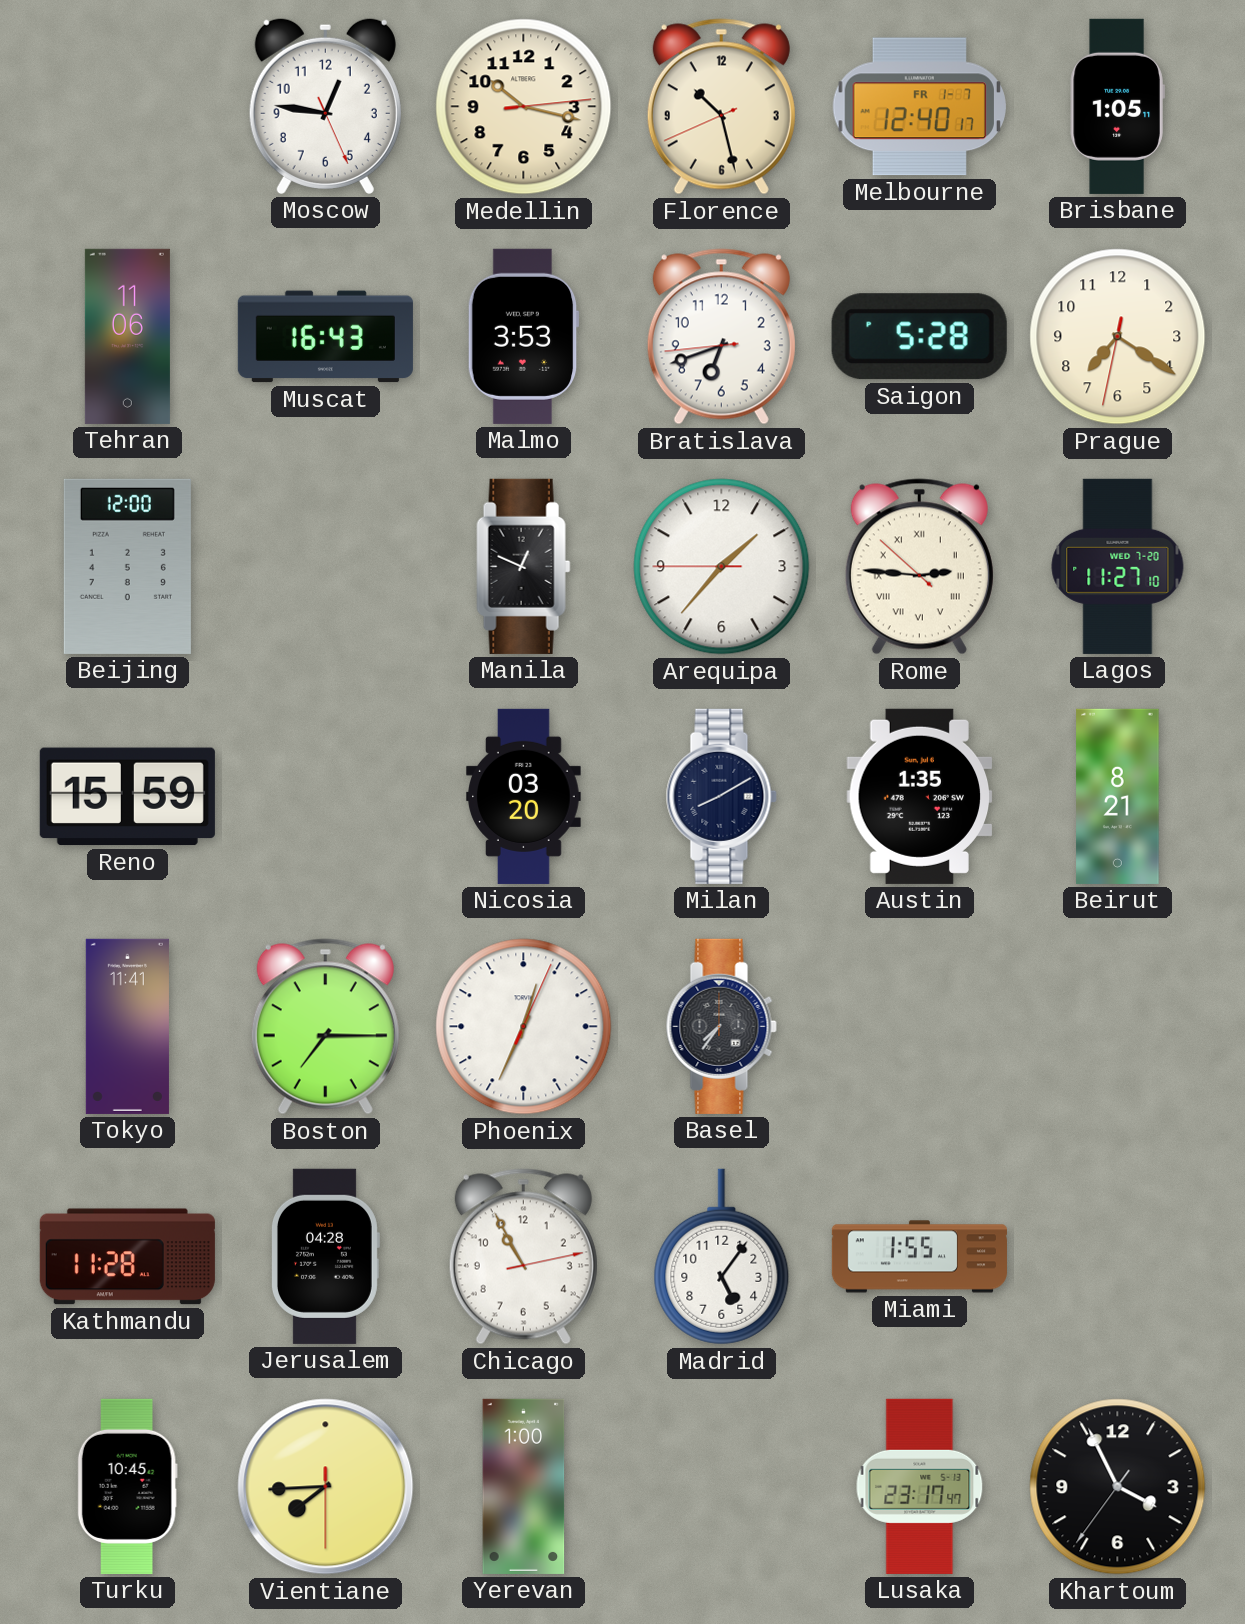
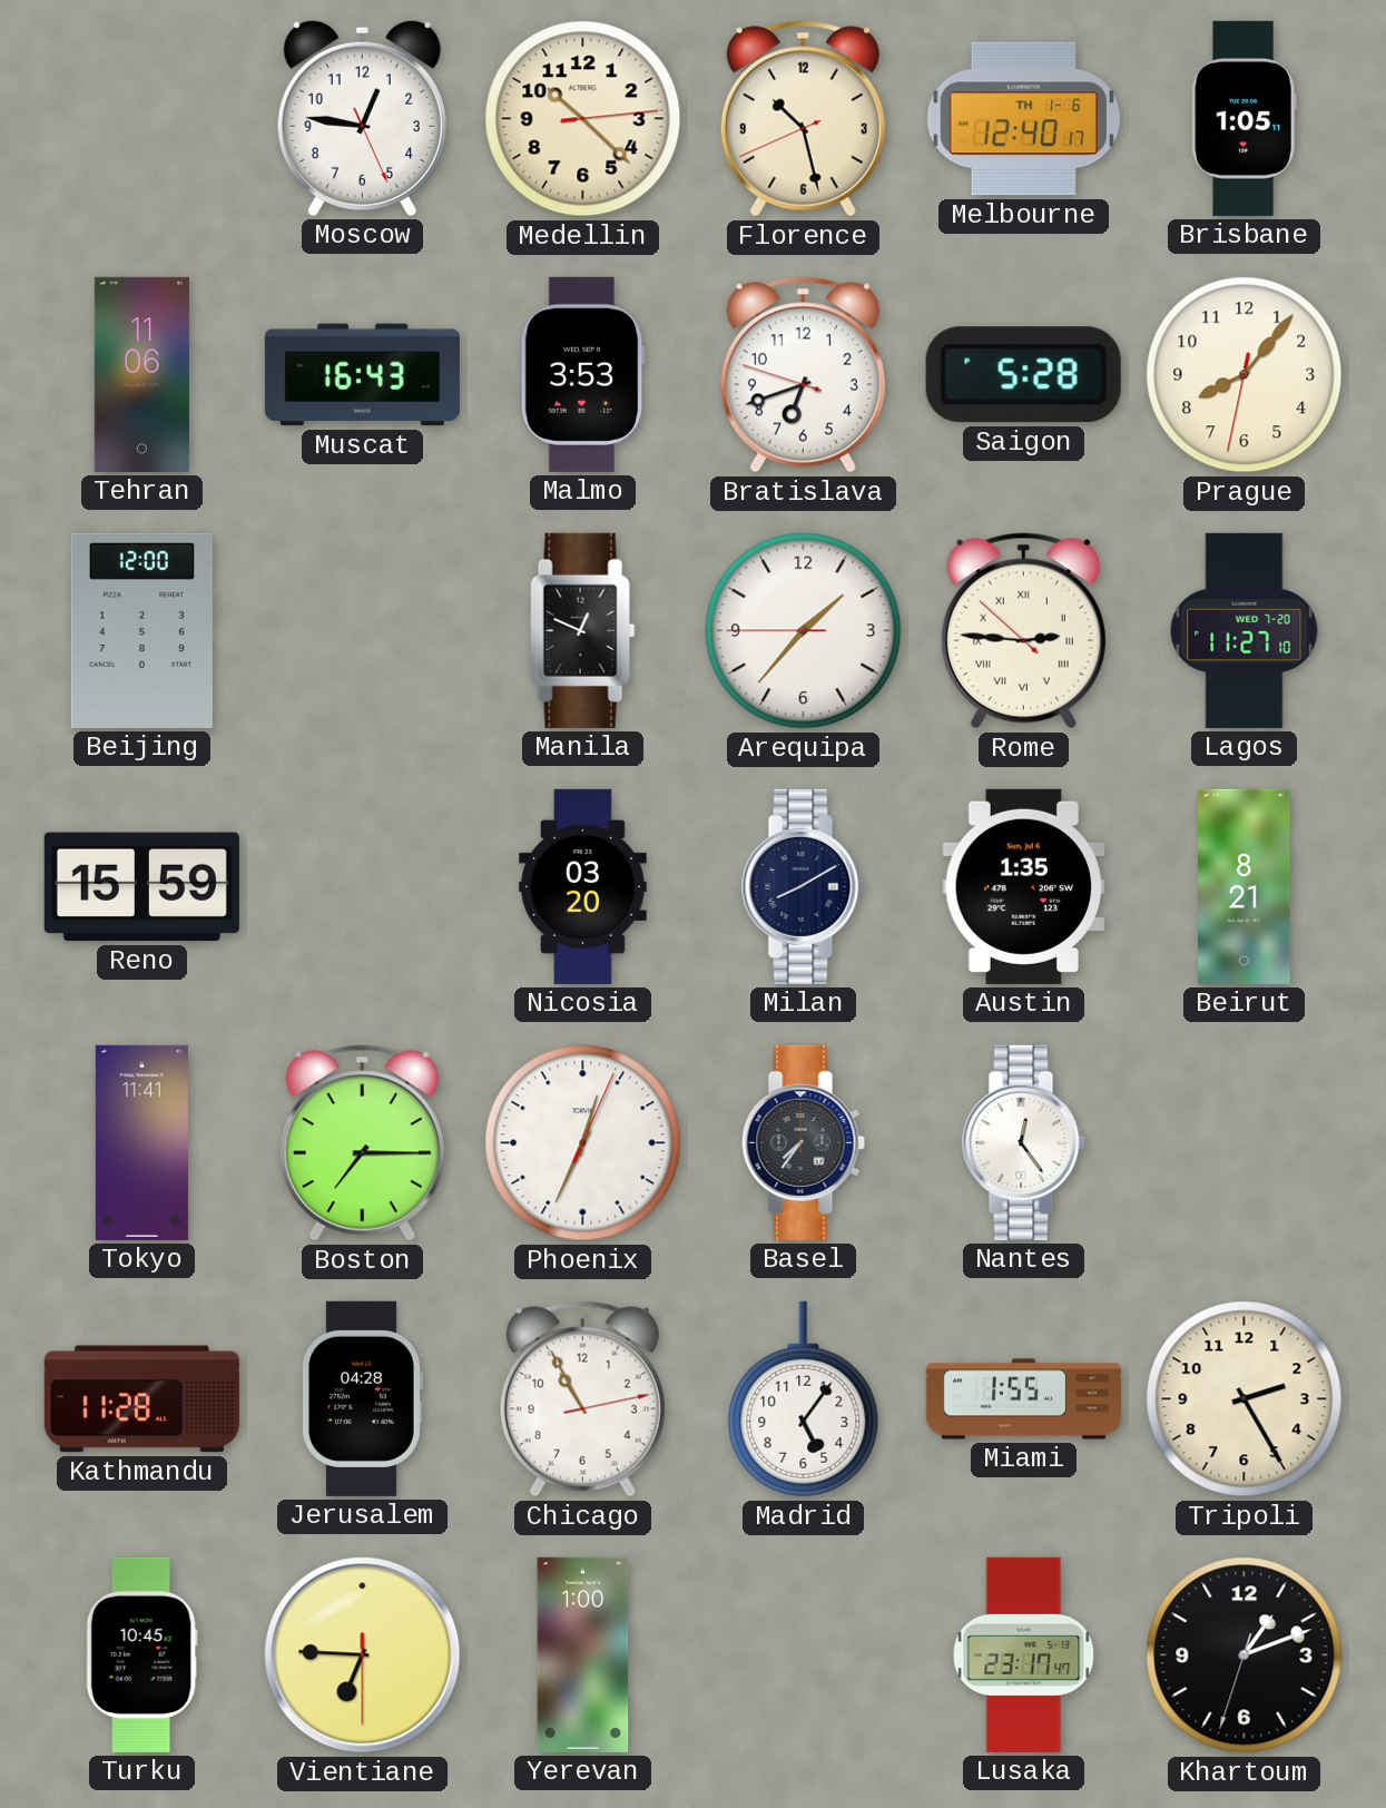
Medellin: 10:17 -> 10:22
Melbourne date: FR 1-7 -> TH 1-6
Bratislava: 6:41:44 -> 6:41:48
Prague: 7:20 -> 8:06
Nantes: none -> 12:24
Tripoli: none -> 2:25
Vientiane: 7:44 -> 6:45
Khartoum: 3:55 -> 1:11
